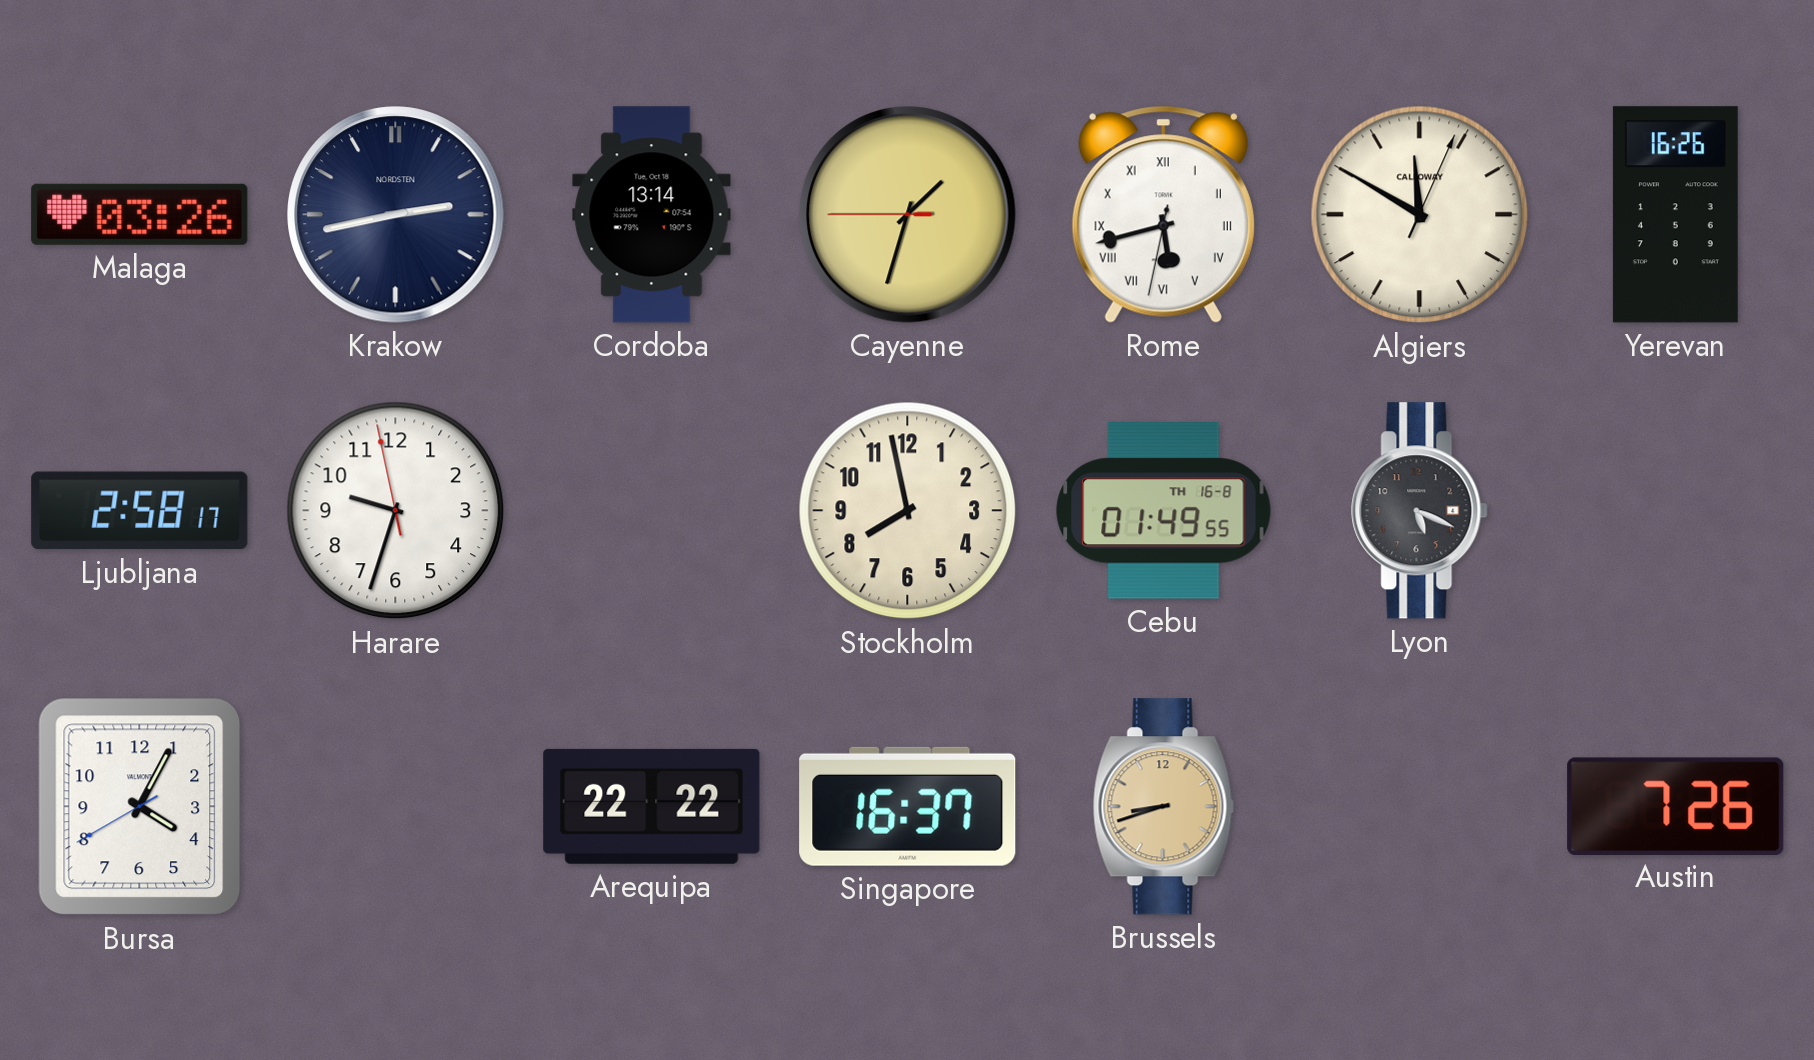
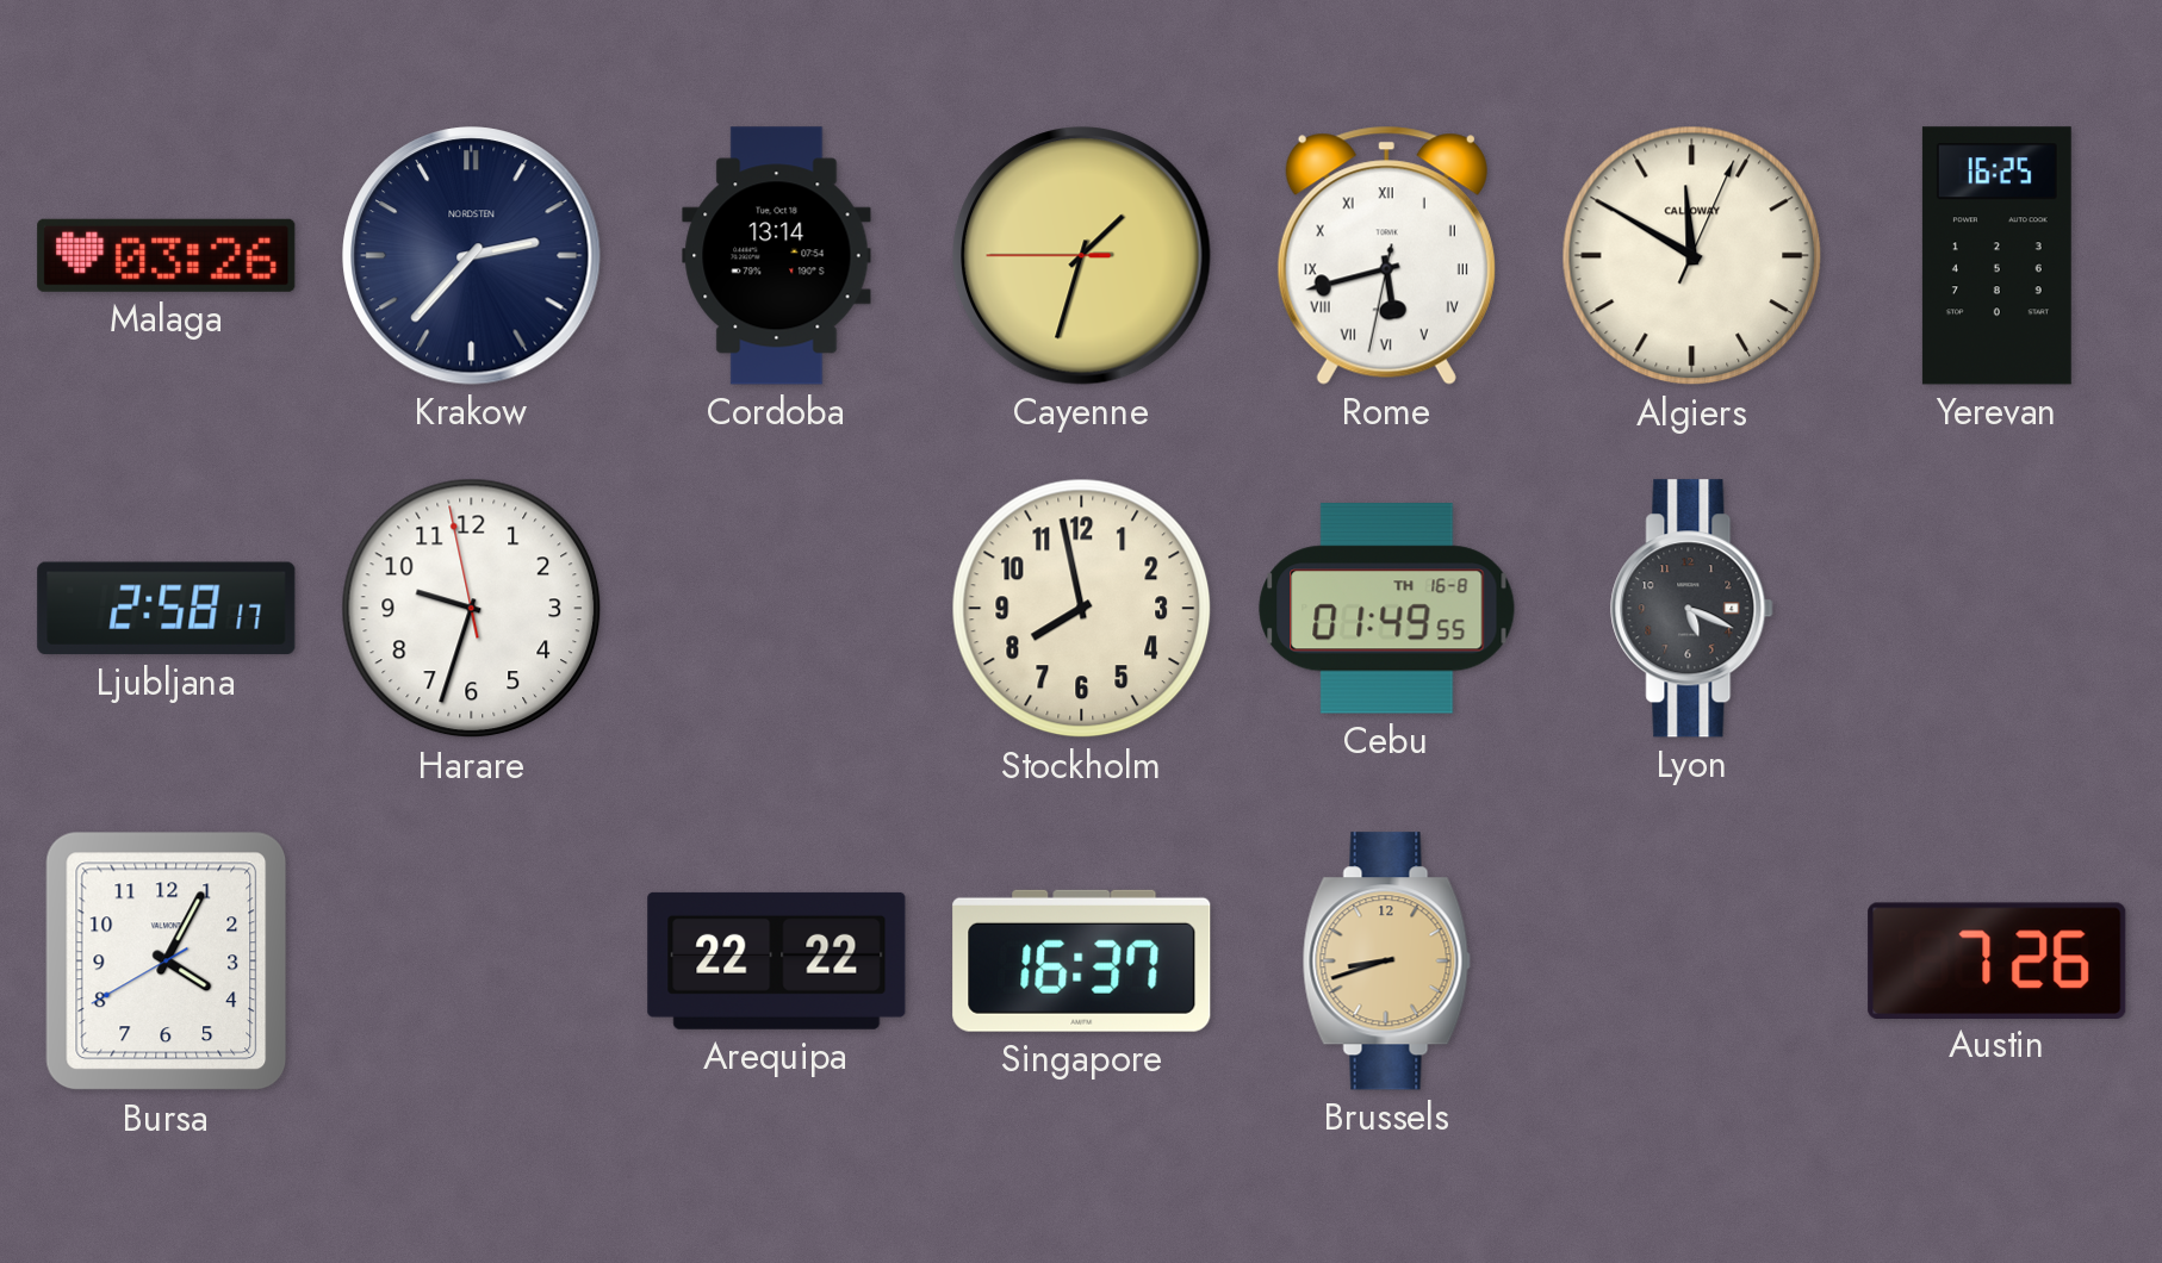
Krakow: 2:43 -> 2:37
Yerevan: 16:26 -> 16:25
